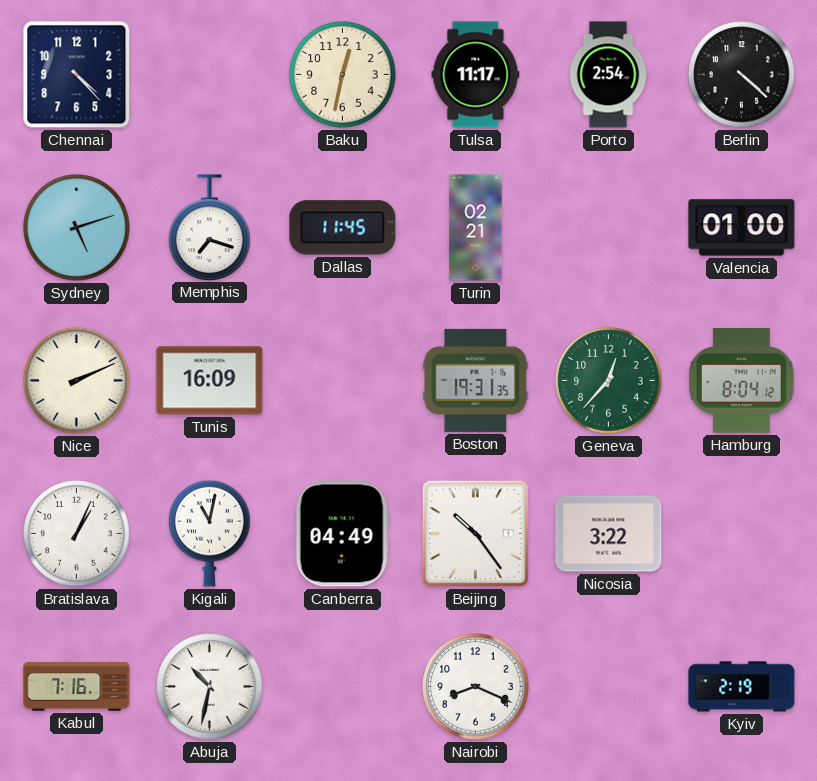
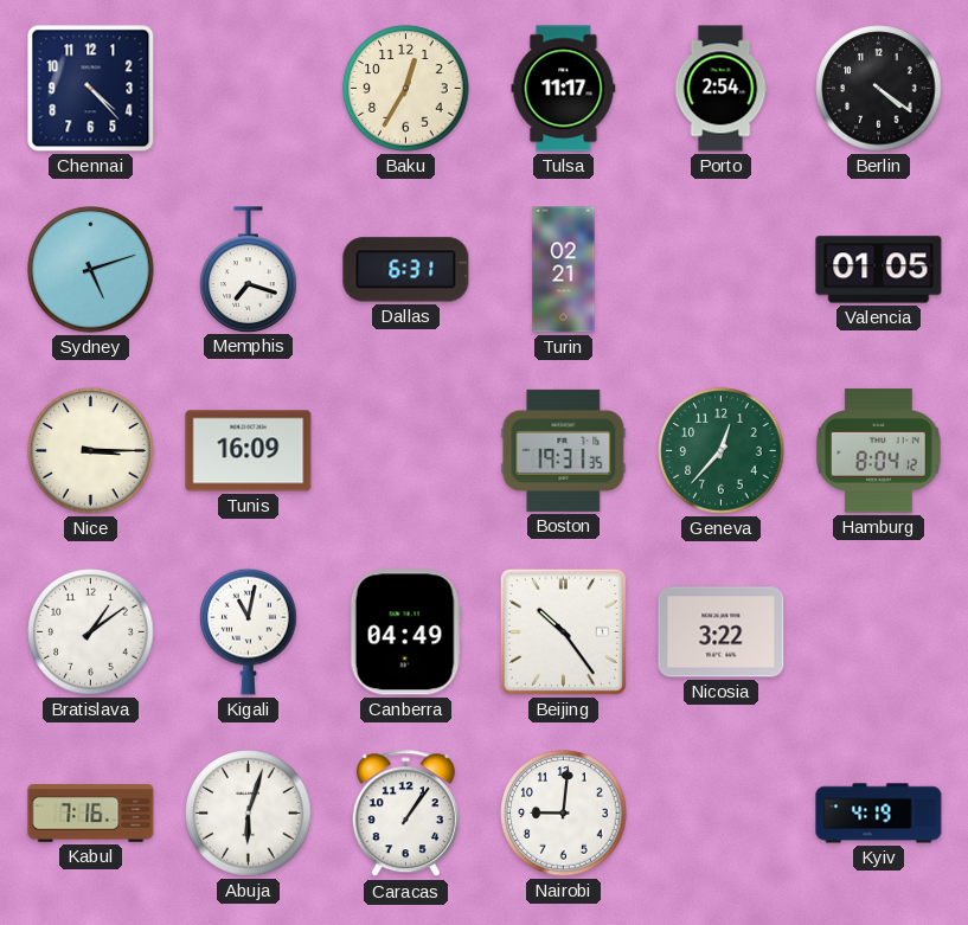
Baku: 12:32 -> 12:35
Berlin: 4:22 -> 4:21
Dallas: 11:45 -> 6:31
Valencia: 01:00 -> 01:05
Nice: 2:11 -> 3:15
Bratislava: 1:04 -> 1:09
Abuja: 10:32 -> 6:03
Caracas: none -> 1:06
Nairobi: 8:19 -> 9:01
Kyiv: 2:19 -> 4:19
